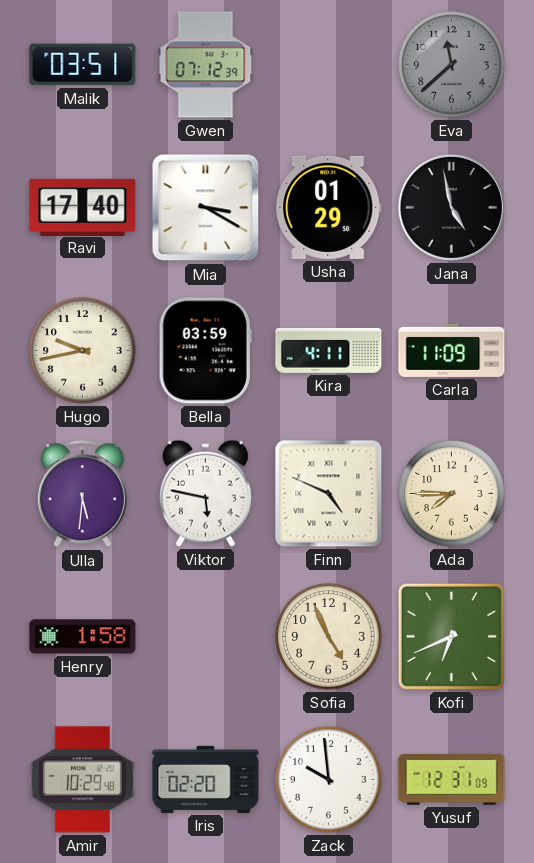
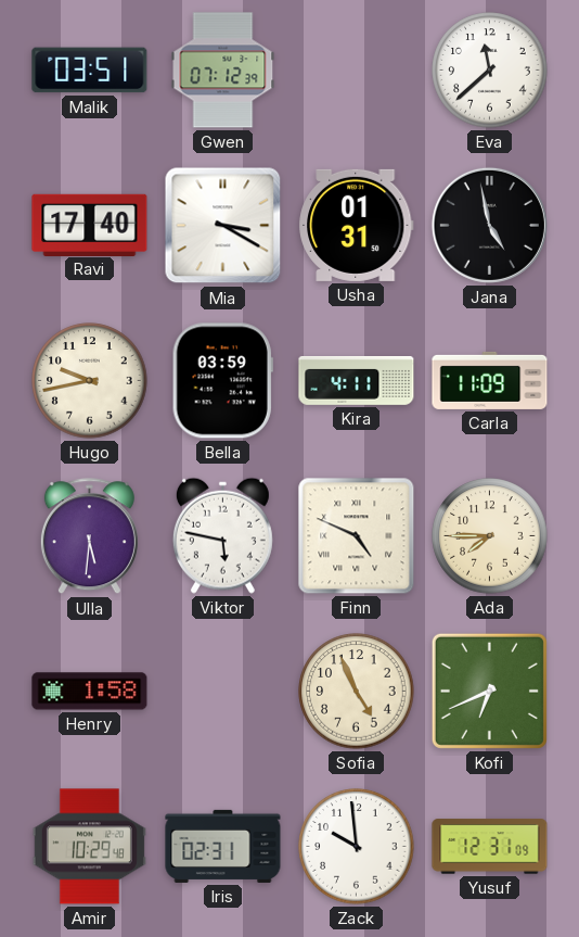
Eva dial: grey -> white
Usha: 01:29 -> 01:31
Iris: 02:20 -> 02:31
